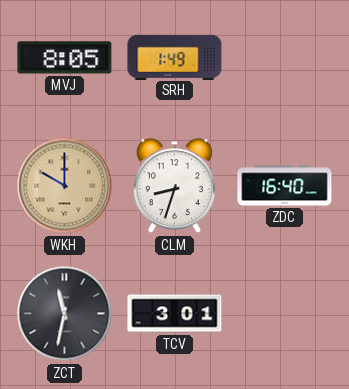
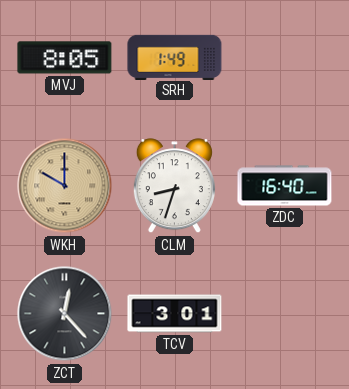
ZCT: 11:32 -> 12:23
